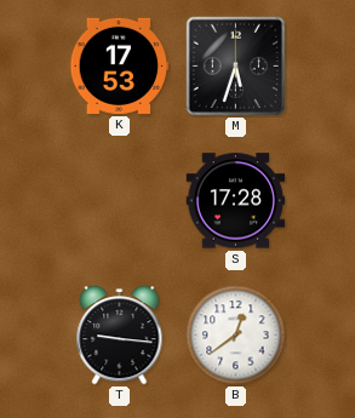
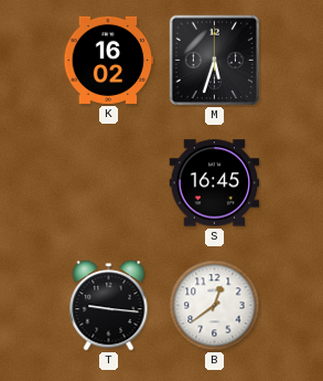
K: 17:53 -> 16:02
S: 17:28 -> 16:45
